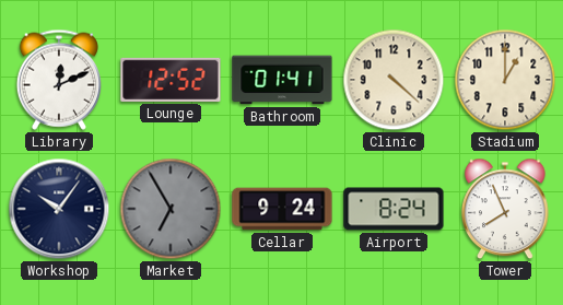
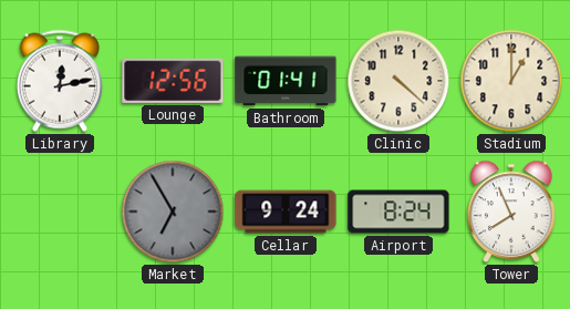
Library: 12:11 -> 12:13
Lounge: 12:52 -> 12:56
Workshop: 10:06 -> none
